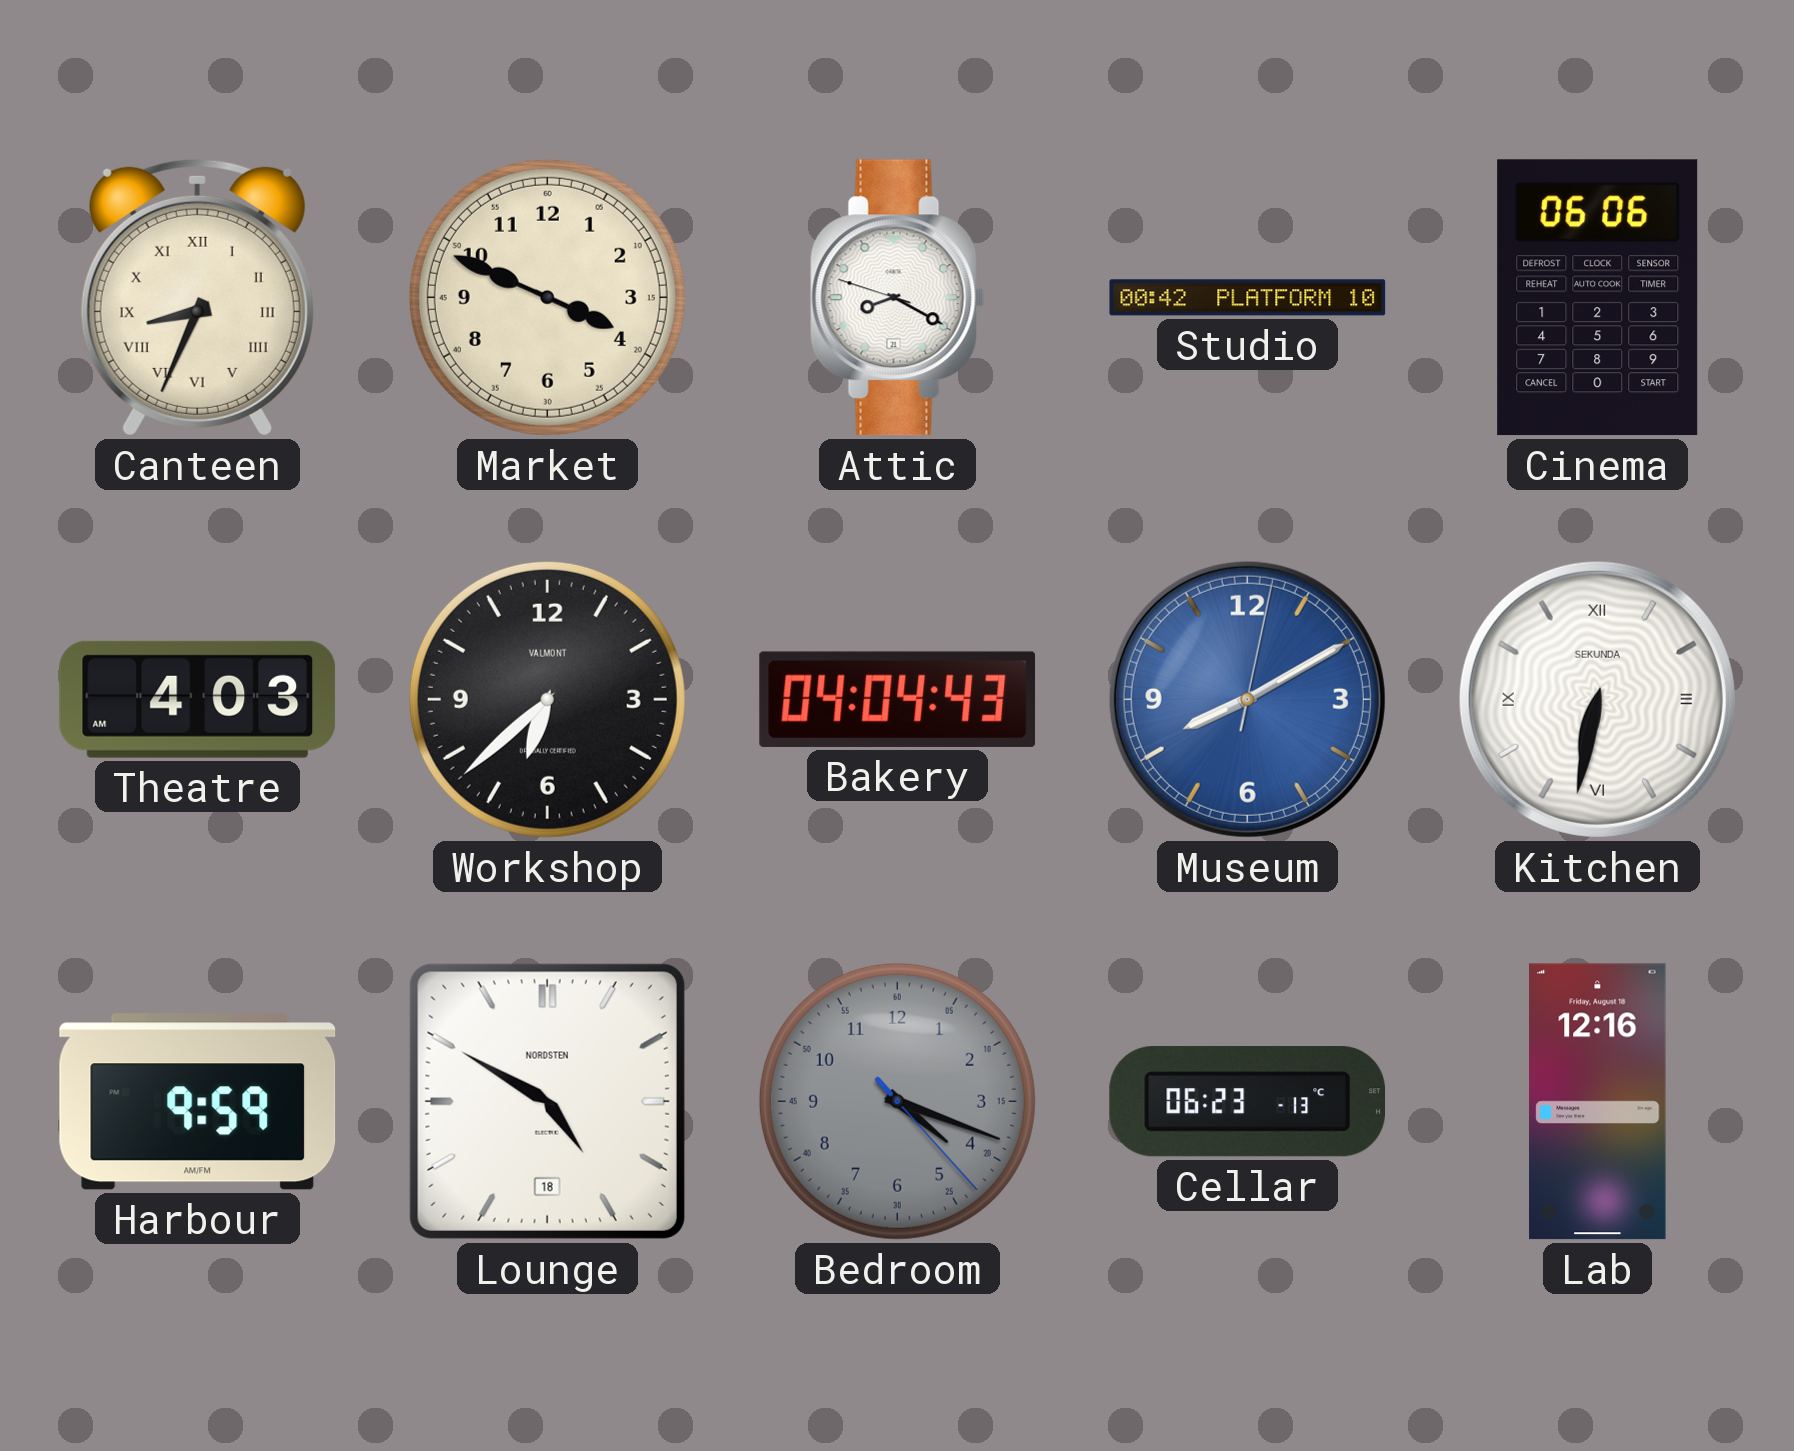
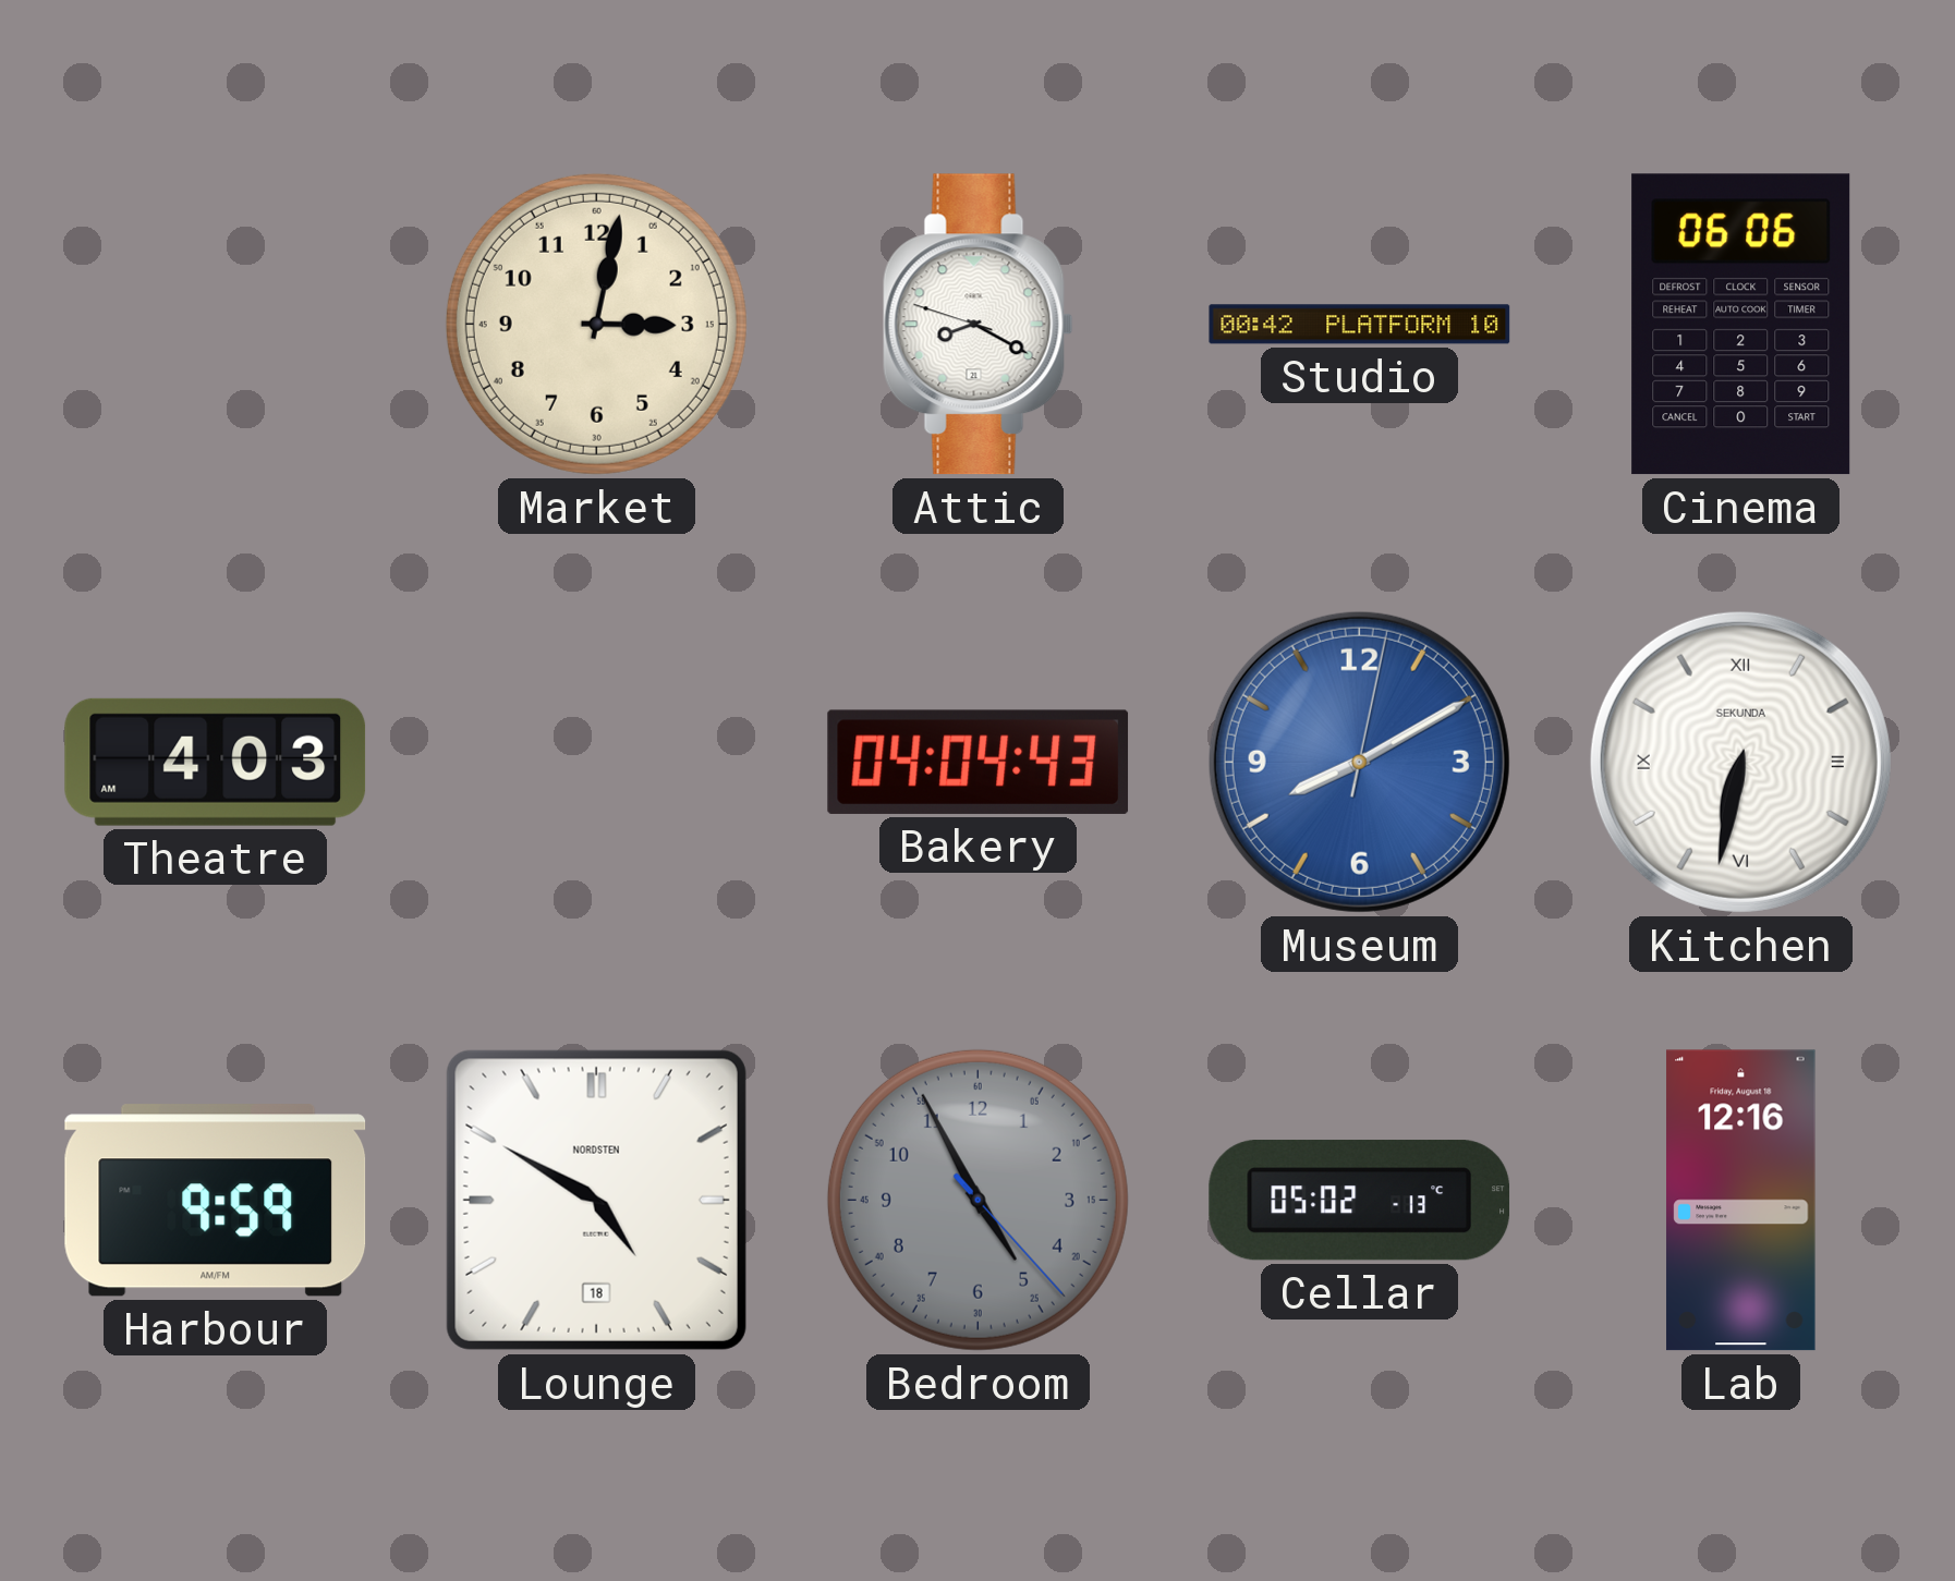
Canteen: 8:34 -> none
Market: 3:49 -> 3:02
Workshop: 6:38 -> none
Bedroom: 4:18 -> 4:55
Cellar: 06:23 -> 05:02
